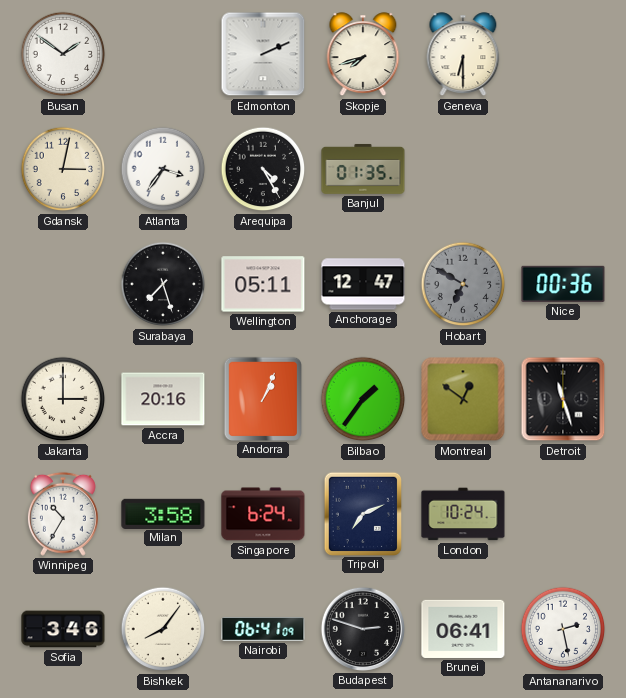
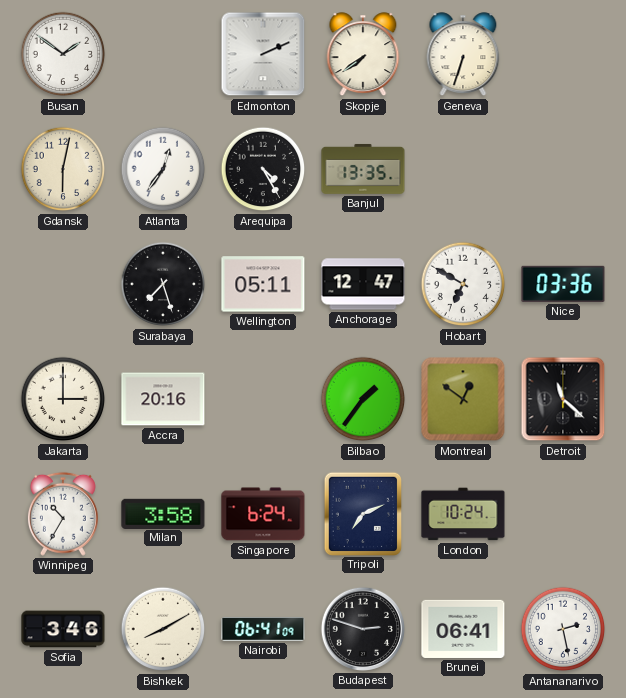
Skopje: 7:42 -> 7:39
Geneva: 6:30 -> 6:33
Gdansk: 3:02 -> 6:02
Atlanta: 3:36 -> 12:36
Banjul: 01:35 -> 13:35
Hobart dial: grey -> white
Nice: 00:36 -> 03:36
Andorra: 1:04 -> none
Detroit: 11:27 -> 11:22
Bishkek: 8:06 -> 8:10
